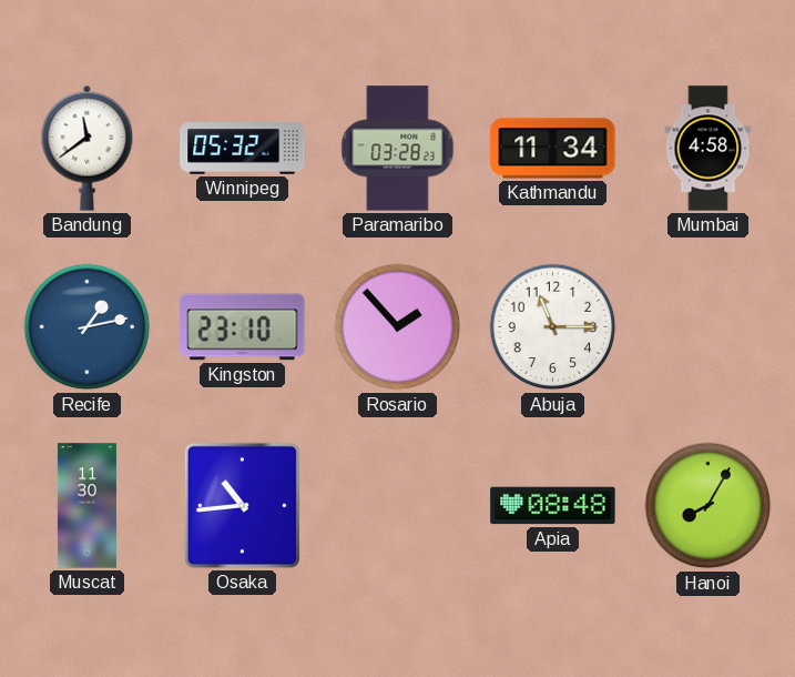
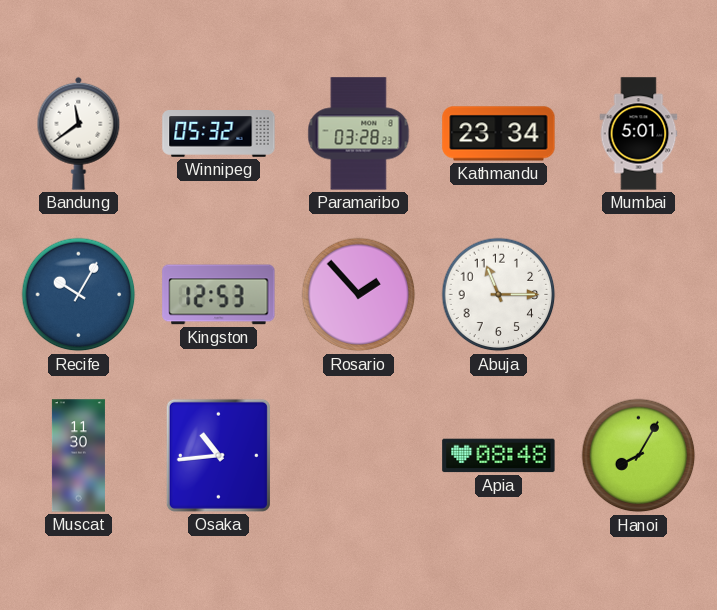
Kathmandu: 11:34 -> 23:34
Mumbai: 4:58 -> 5:01
Recife: 1:13 -> 10:05
Kingston: 23:10 -> 12:53
